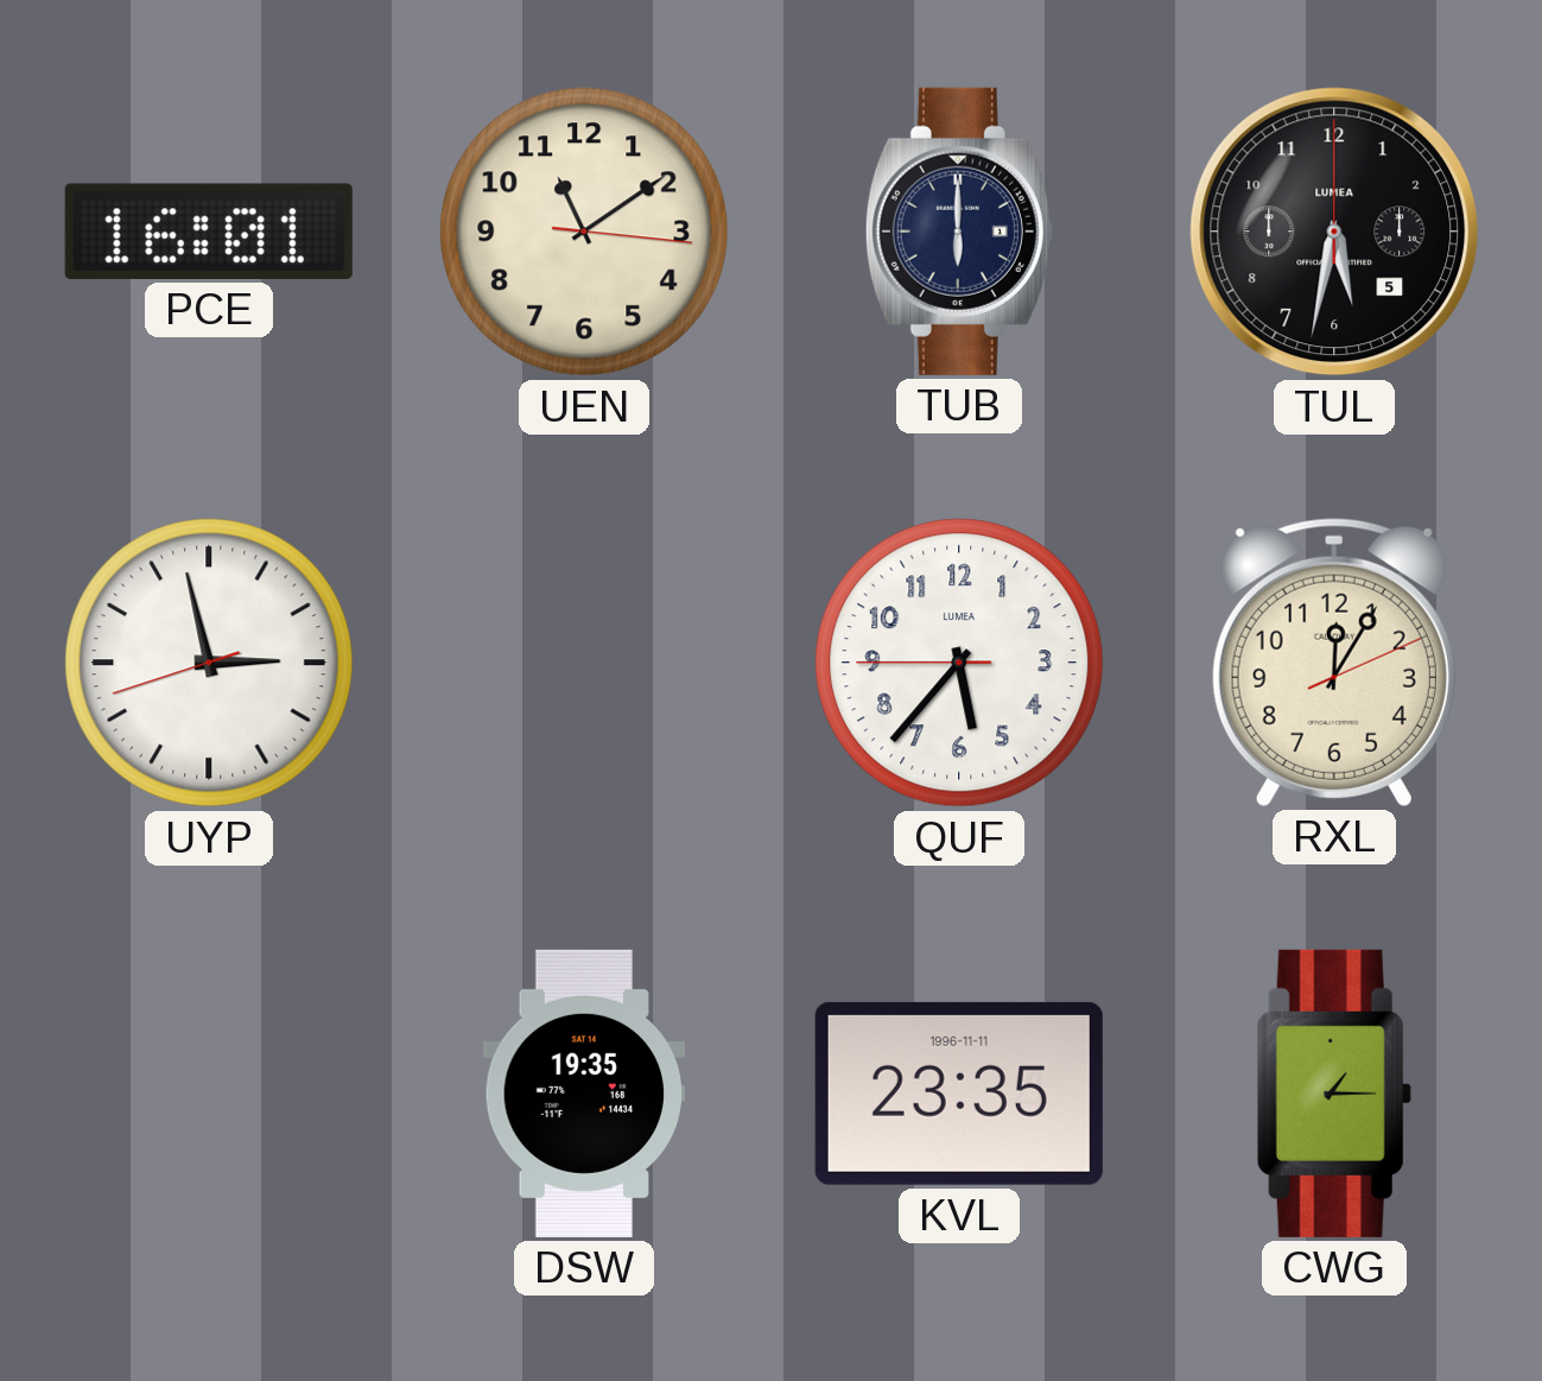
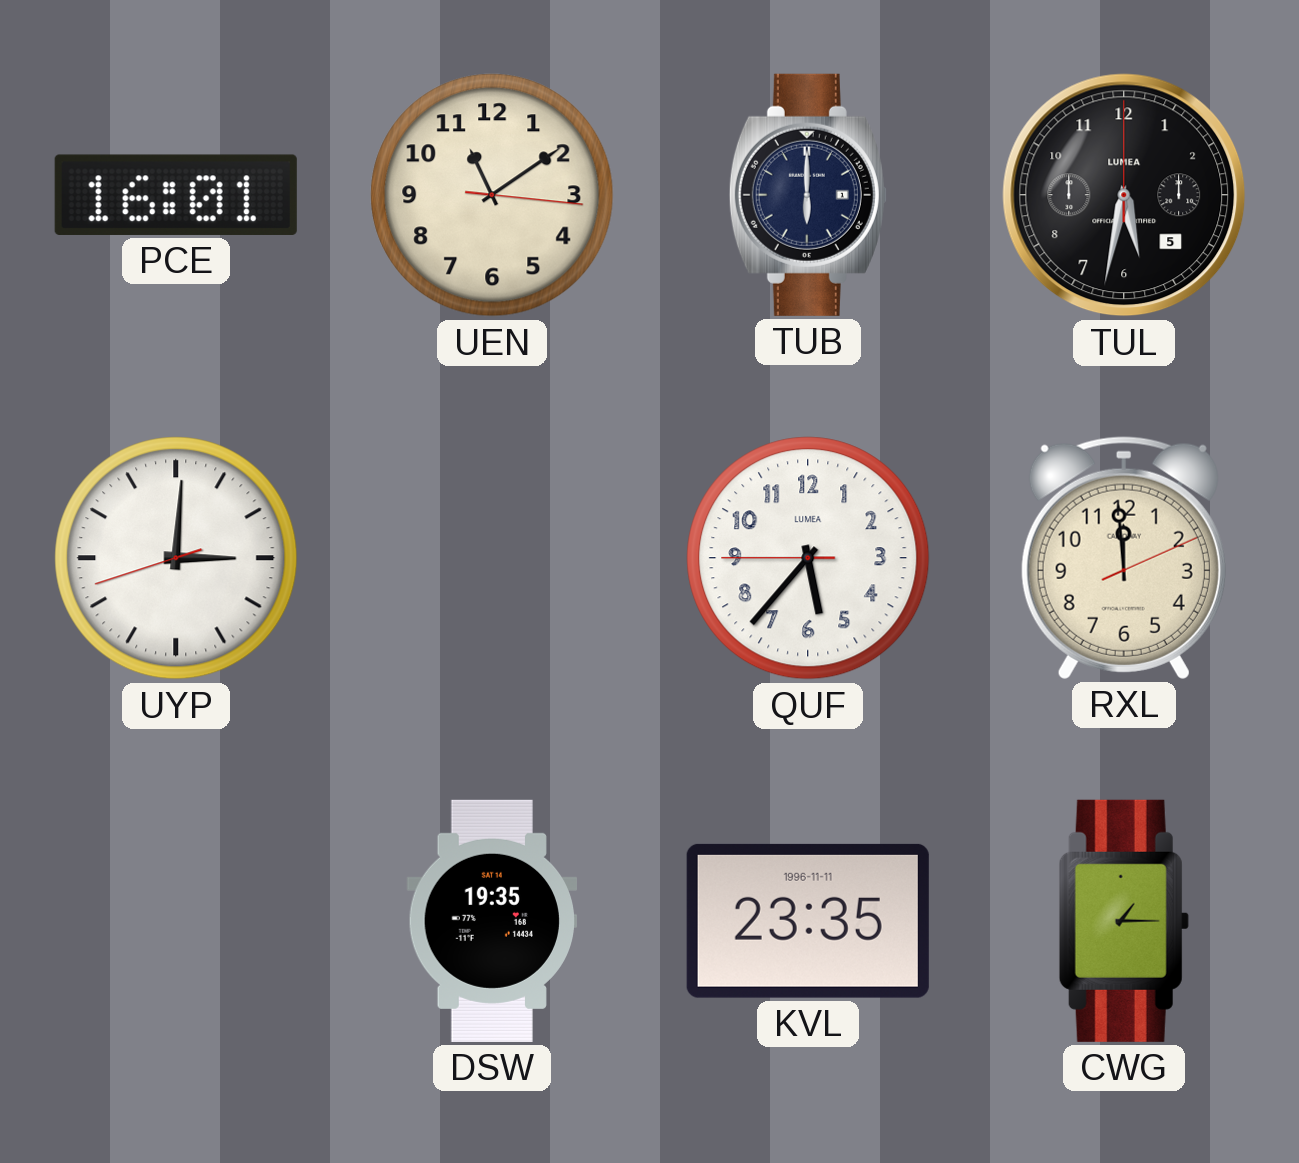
UYP: 2:57 -> 3:00
RXL: 12:05 -> 11:59
